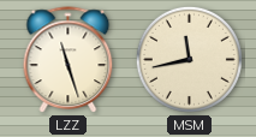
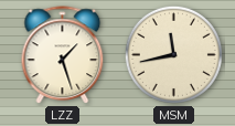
LZZ: 11:27 -> 1:27
